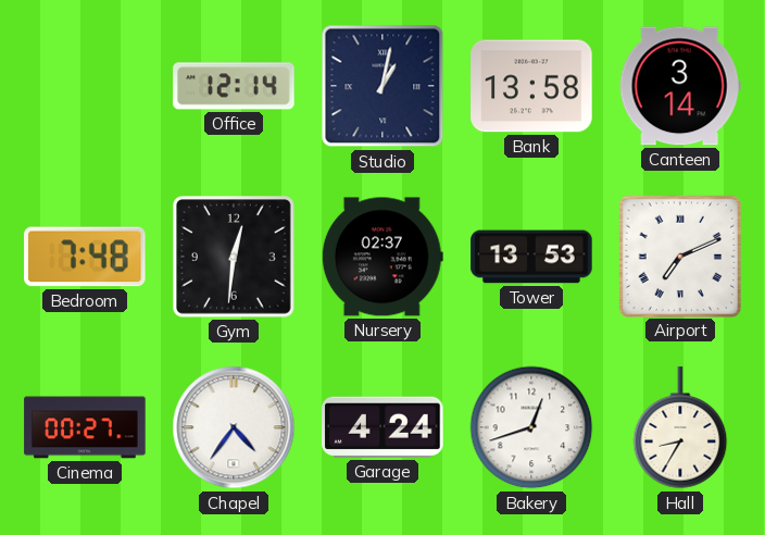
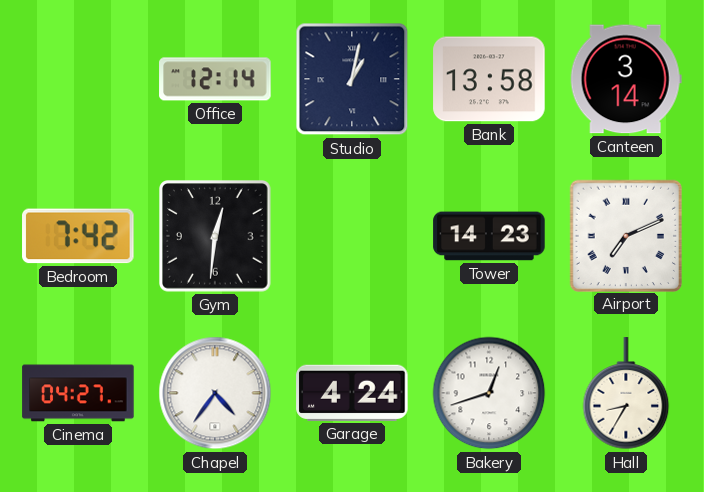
Bedroom: 7:48 -> 7:42
Nursery: 02:37 -> none
Tower: 13:53 -> 14:23
Cinema: 00:27 -> 04:27
